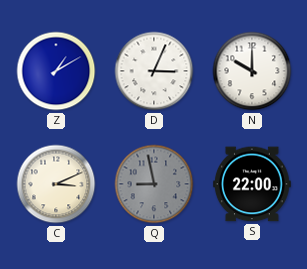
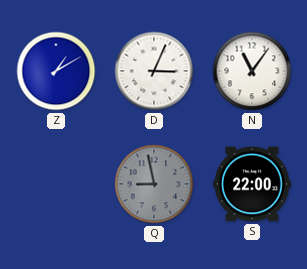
N: 10:00 -> 11:06
C: 3:11 -> none
